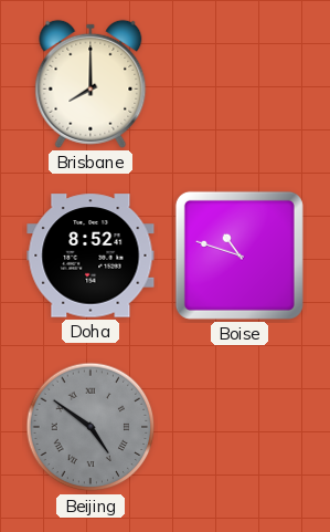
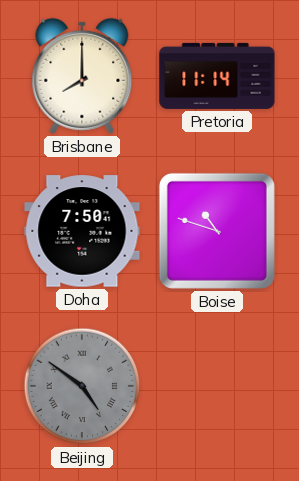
Pretoria: none -> 11:14
Doha: 8:52 -> 7:50
